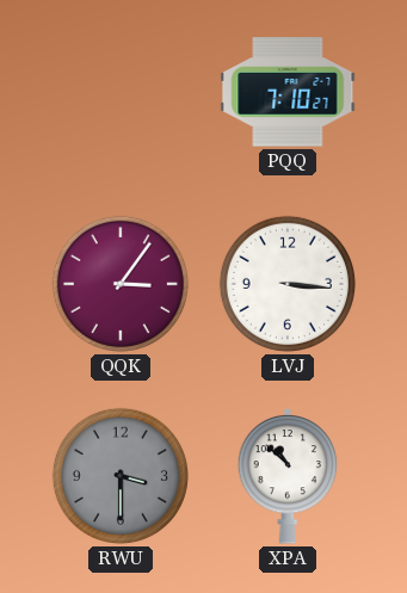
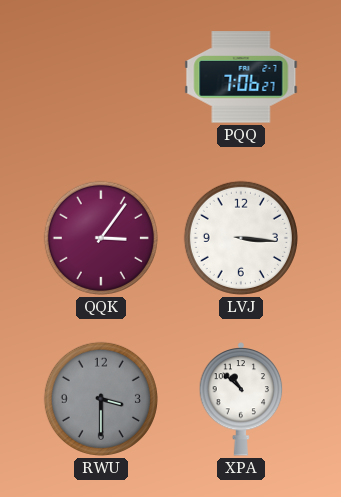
PQQ: 7:10 -> 7:06
